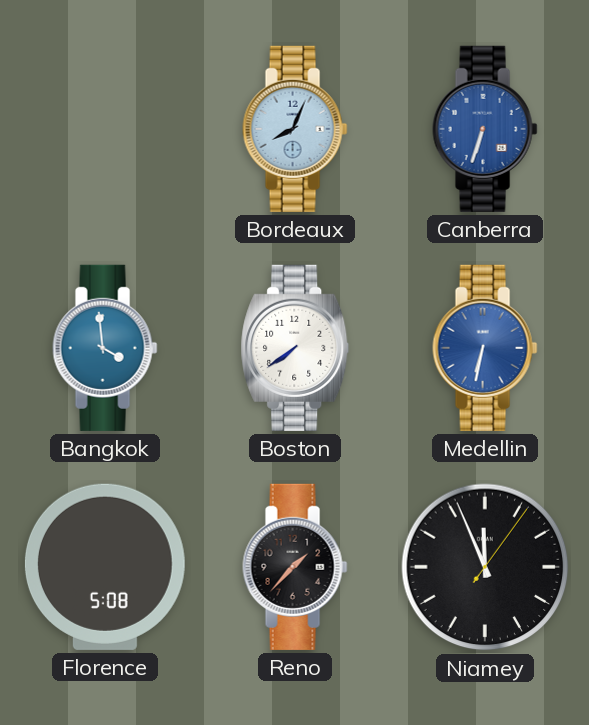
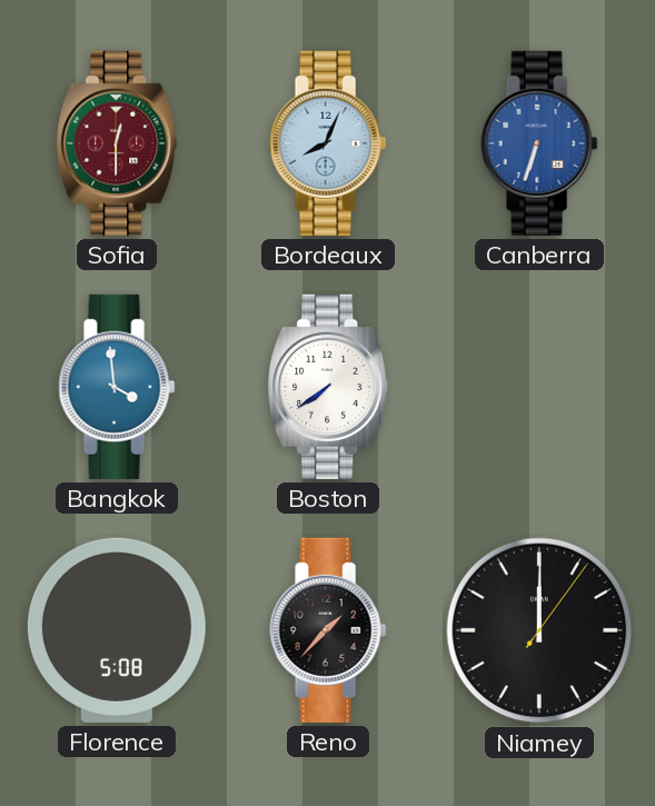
Sofia: none -> 12:30
Medellin: 6:32 -> none
Niamey: 11:56 -> 12:00
